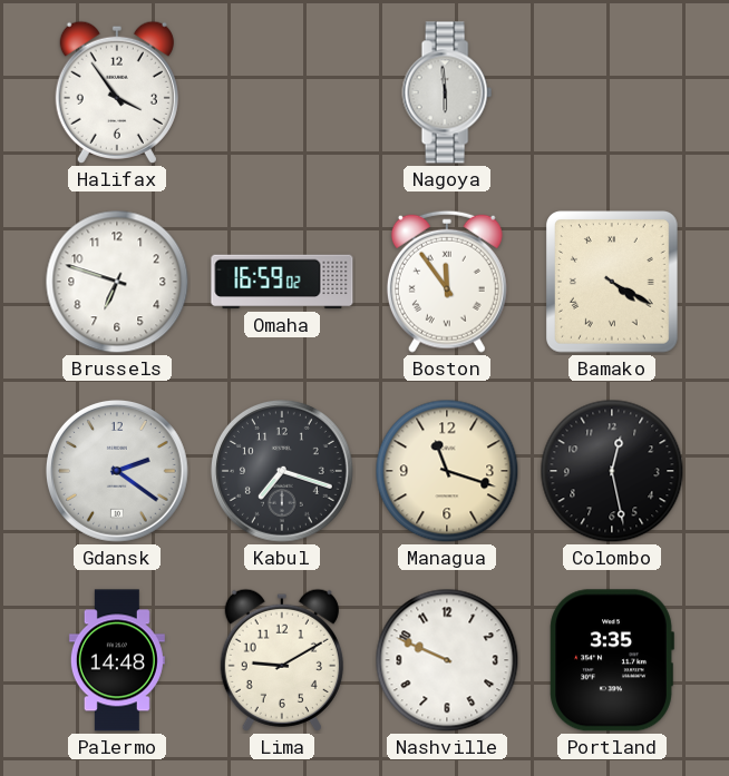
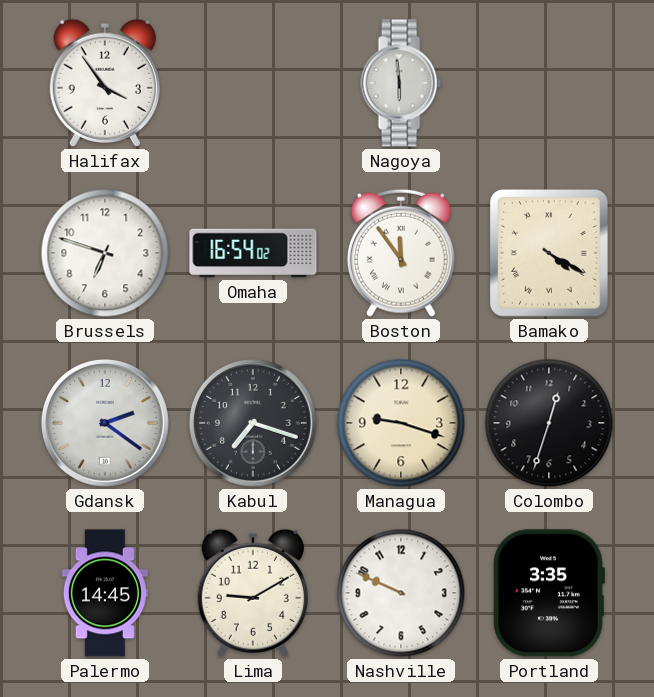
Omaha: 16:59 -> 16:54
Managua: 11:18 -> 9:18
Colombo: 12:28 -> 12:33
Palermo: 14:48 -> 14:45
